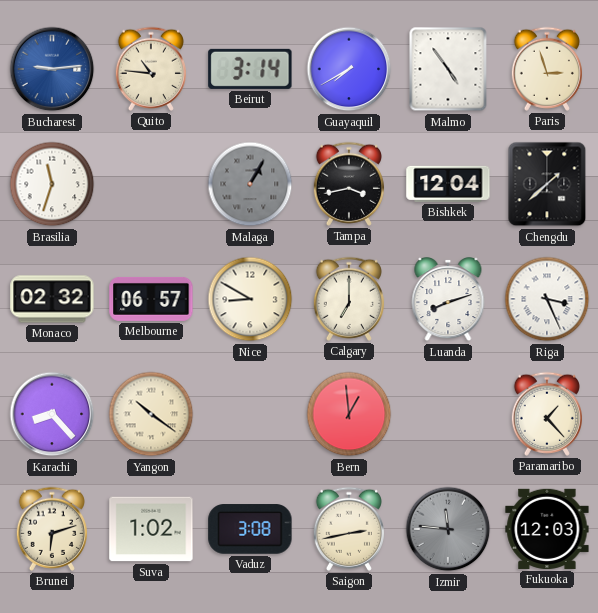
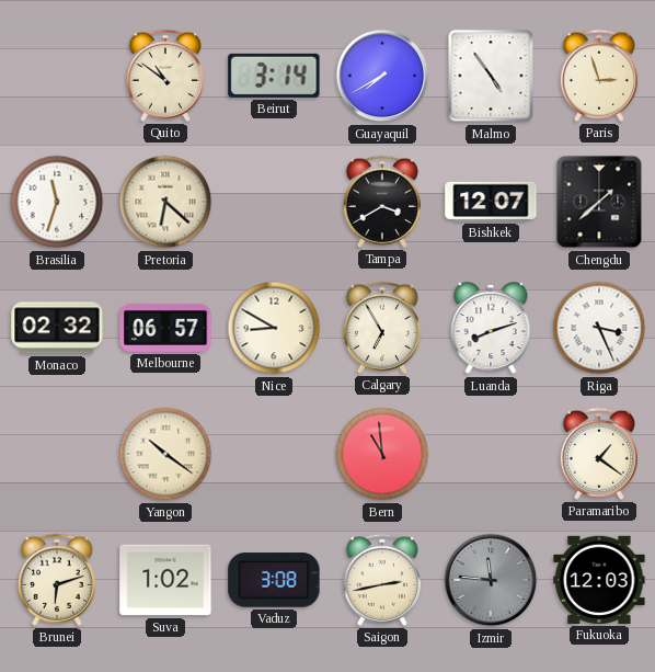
Bucharest: 9:14 -> none
Quito: 10:46 -> 10:51
Pretoria: none -> 6:22
Malaga: 1:05 -> none
Tampa: 3:43 -> 3:40
Bishkek: 12:04 -> 12:07
Calgary: 7:00 -> 6:55
Karachi: 8:23 -> none
Bern: 12:59 -> 10:59
Paramaribo: 1:23 -> 1:21
